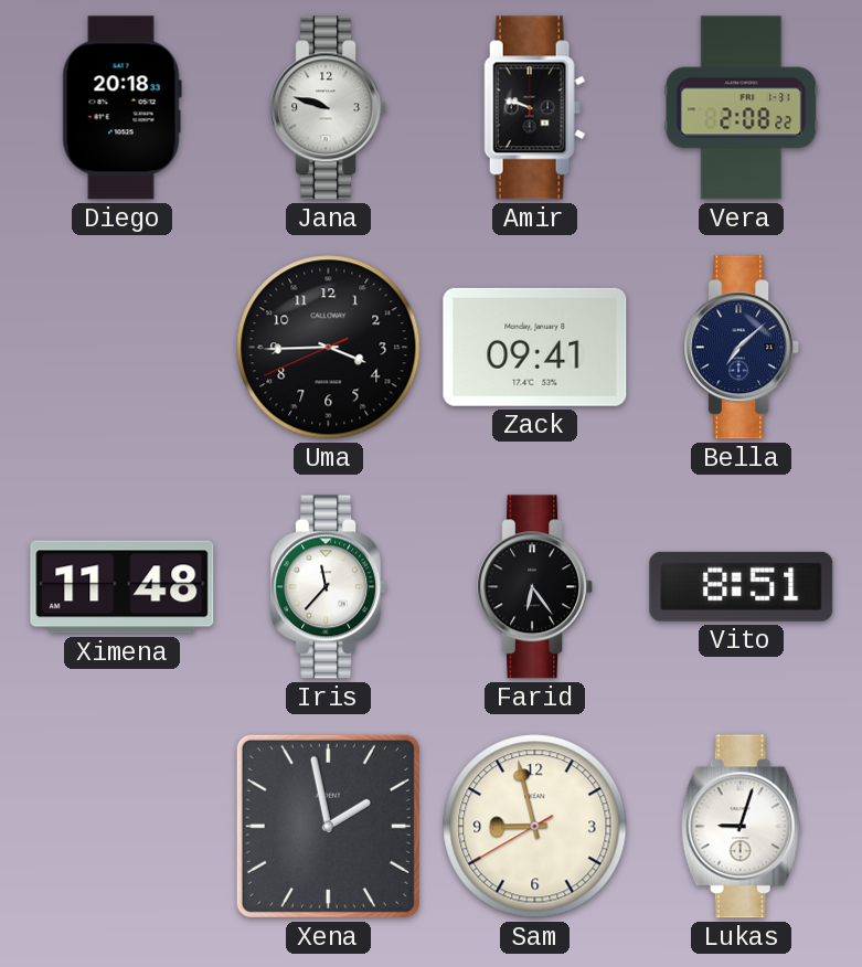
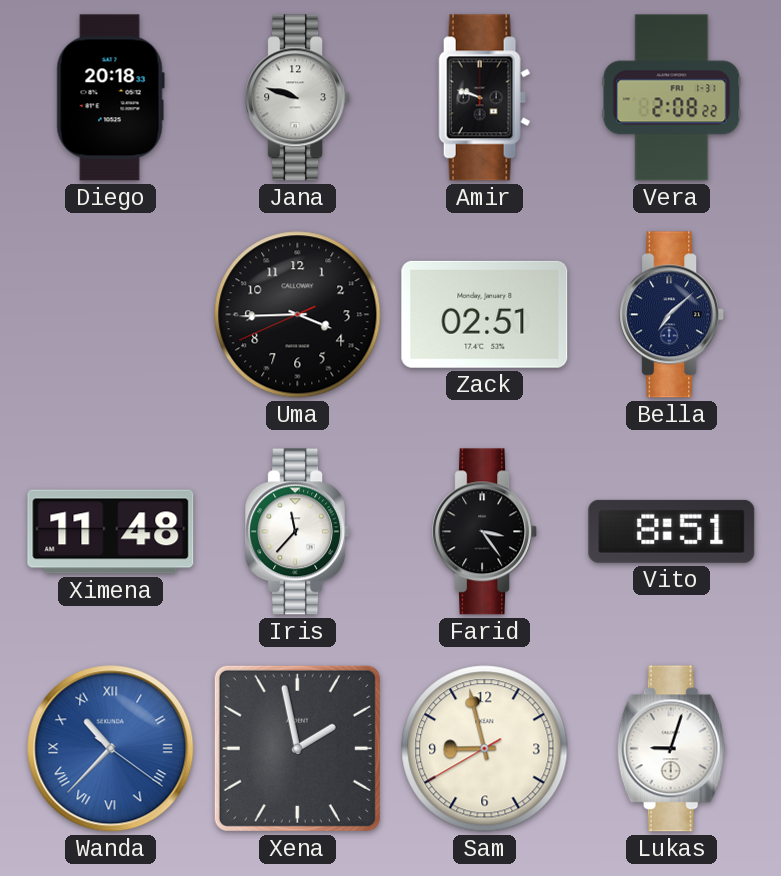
Zack: 09:41 -> 02:51
Farid: 6:24 -> 3:24
Wanda: none -> 10:37
